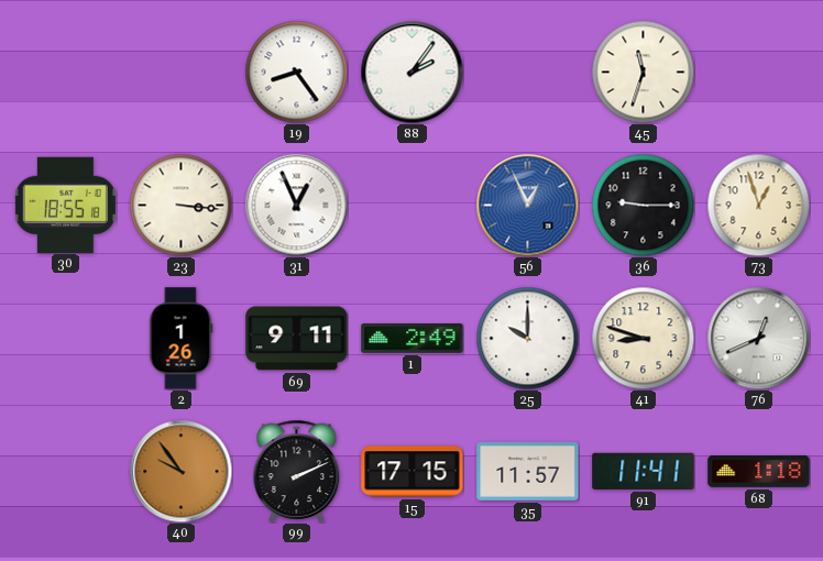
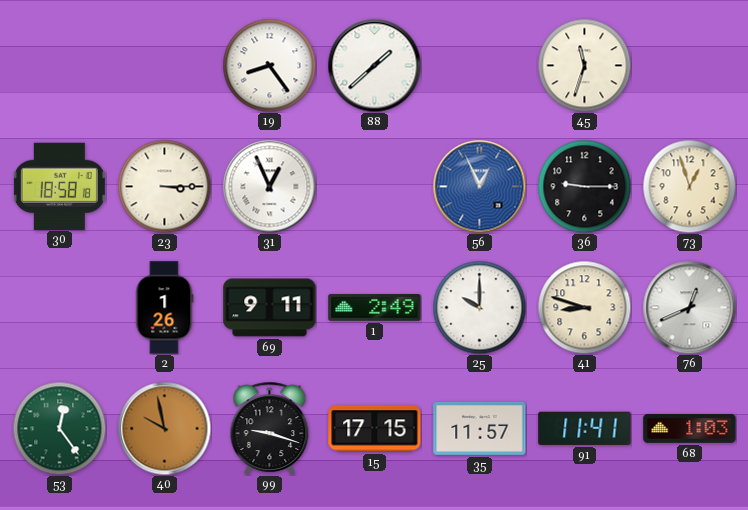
88: 2:06 -> 1:38
30: 18:55 -> 18:58
23: 3:16 -> 3:15
53: none -> 12:24
40: 9:54 -> 9:58
99: 2:11 -> 9:18
68: 1:18 -> 1:03
